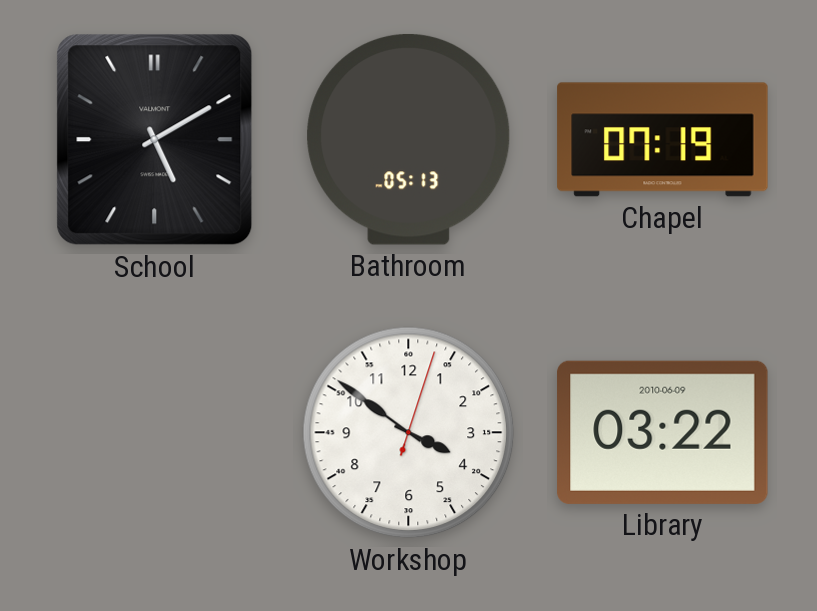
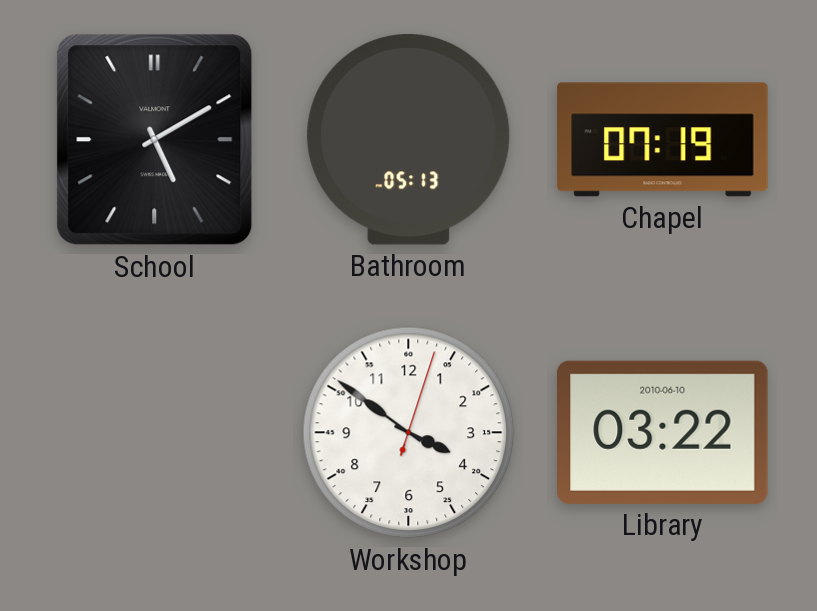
Library date: 2010-06-09 -> 2010-06-10
